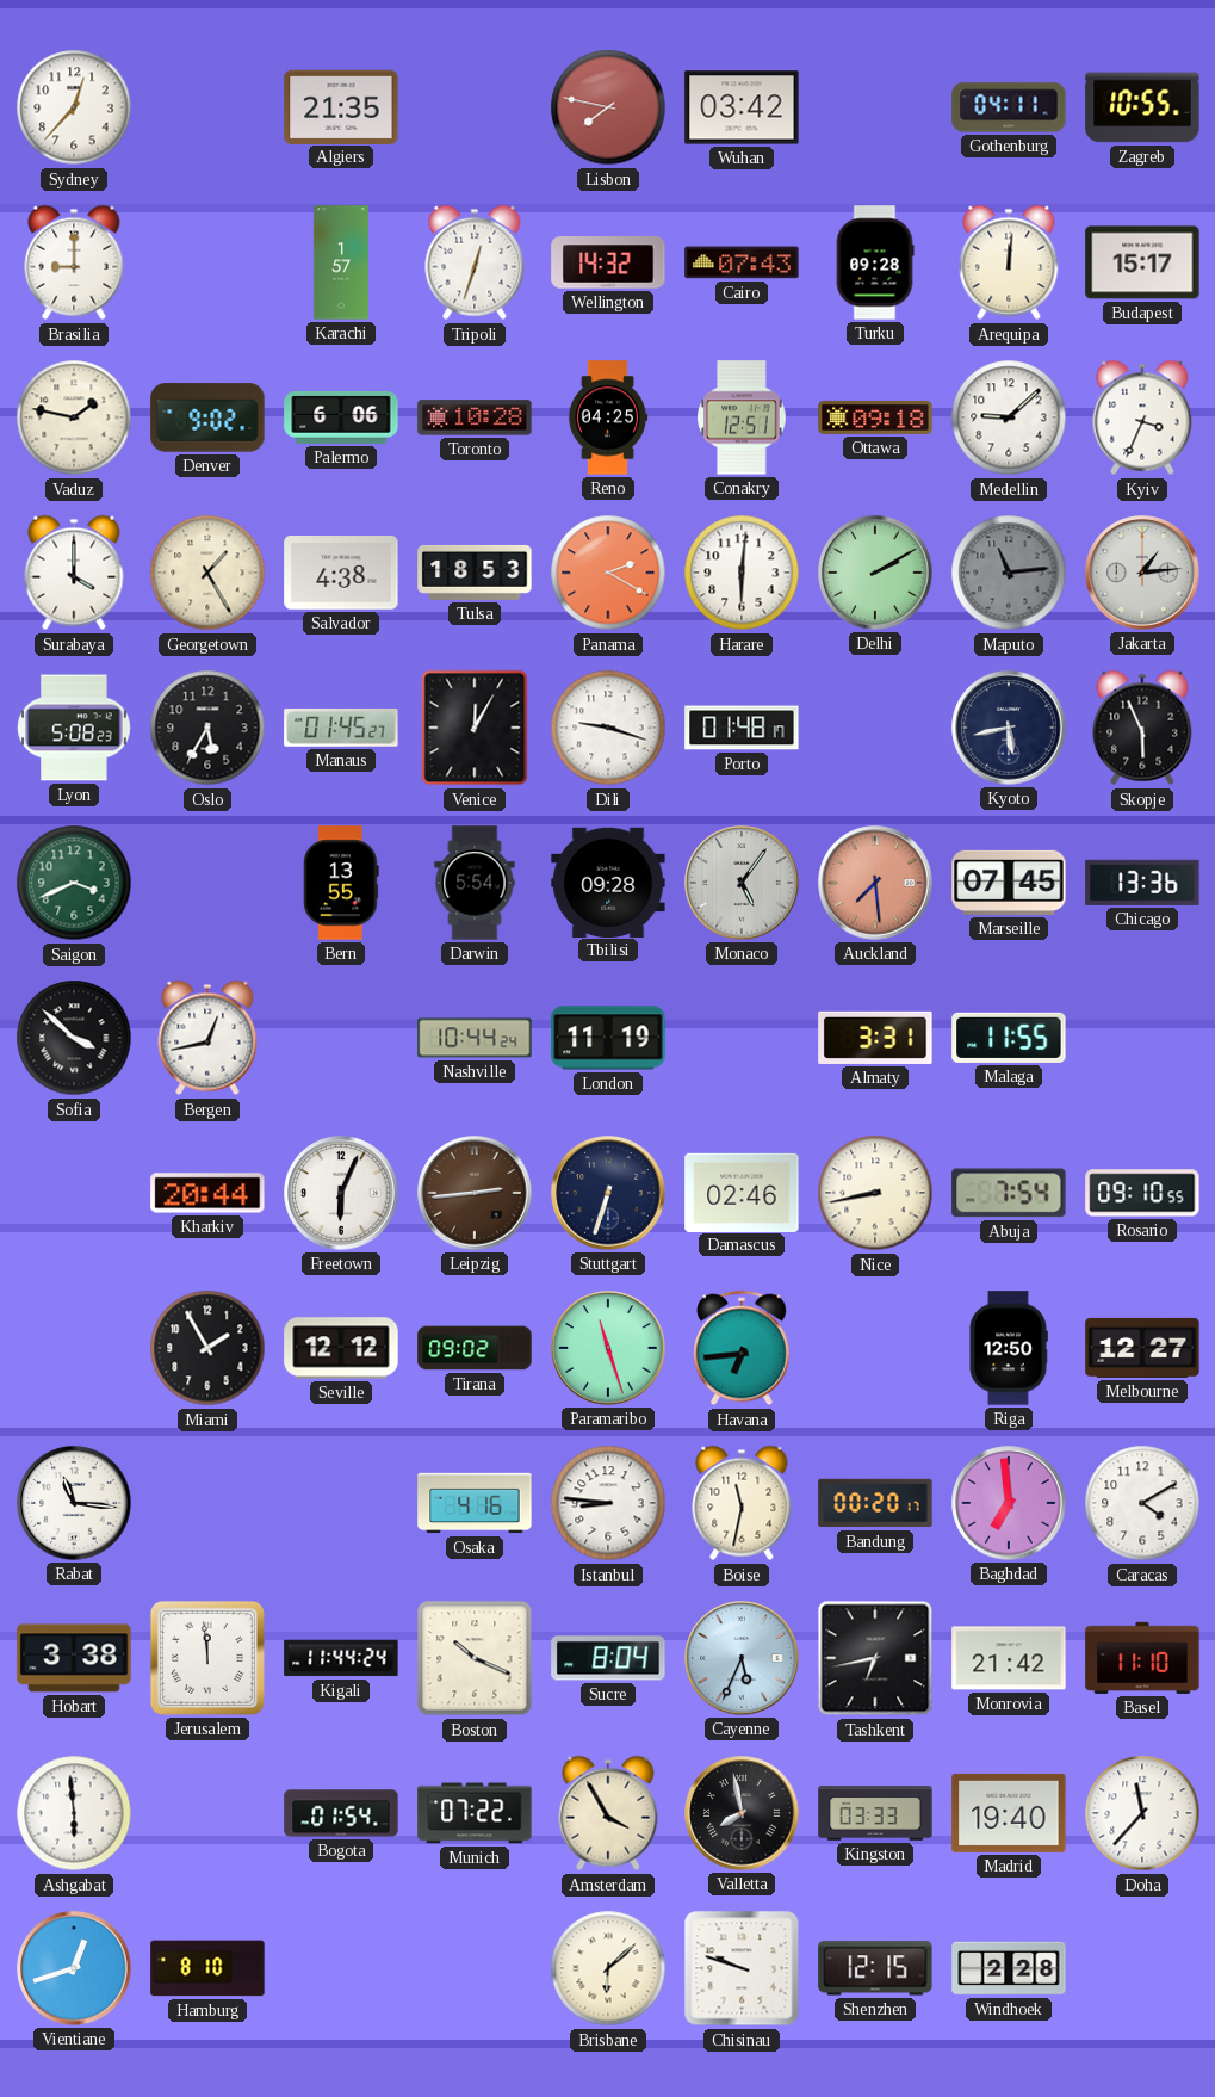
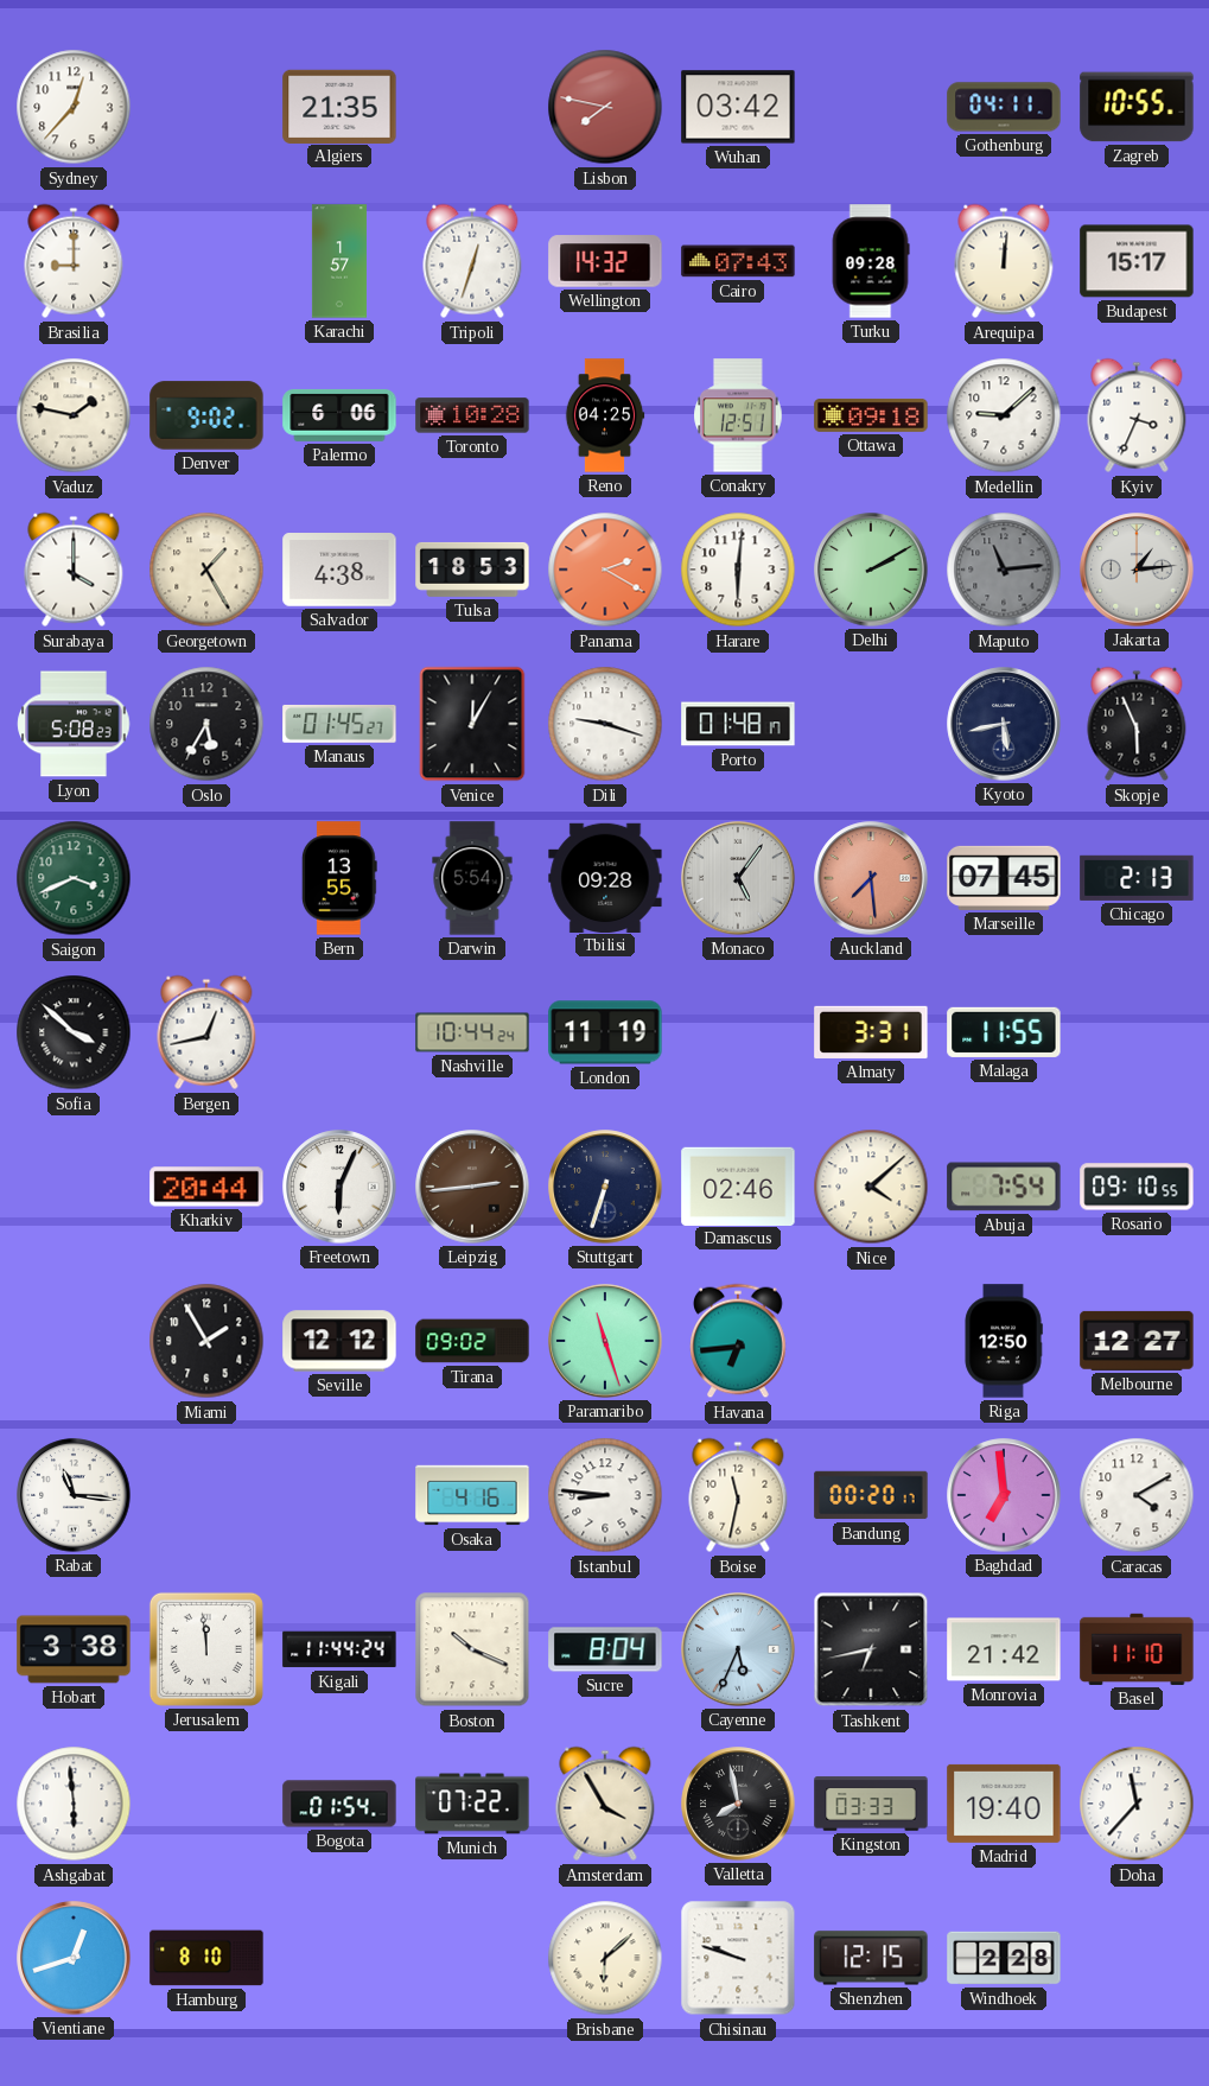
Chicago: 13:36 -> 2:13
Nice: 8:43 -> 4:08
